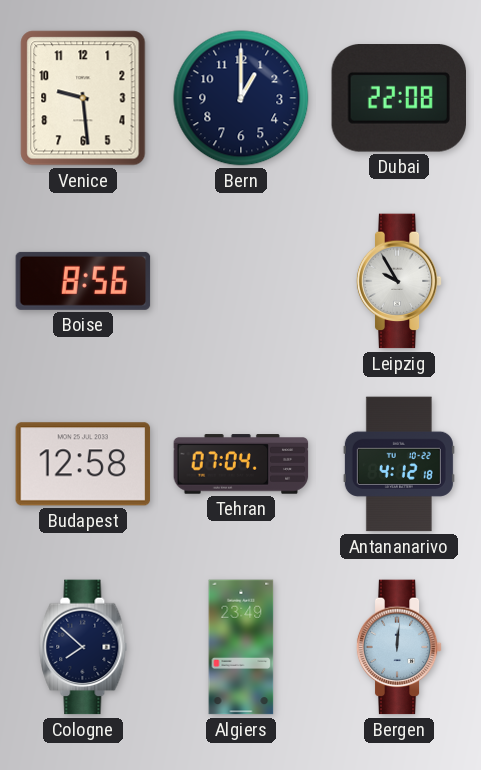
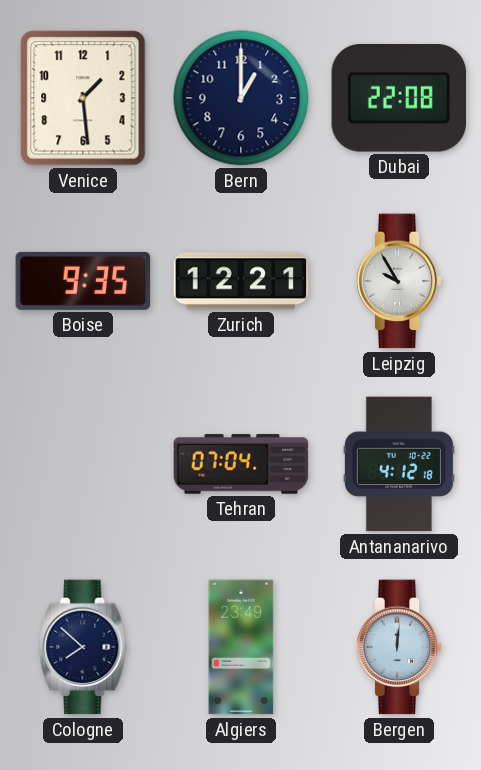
Venice: 9:29 -> 1:29
Boise: 8:56 -> 9:35
Zurich: none -> 12:21
Budapest: 12:58 -> none
